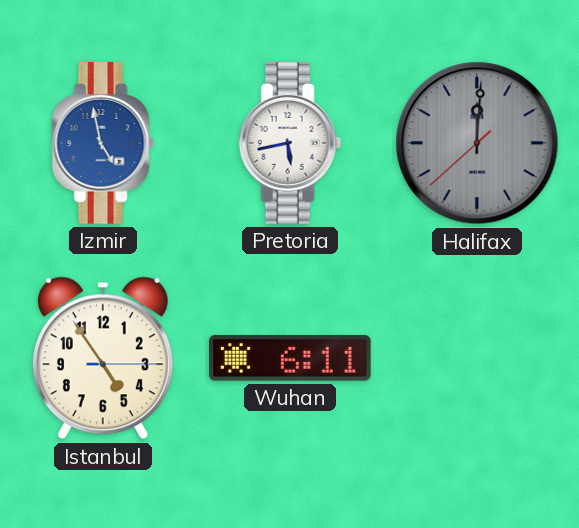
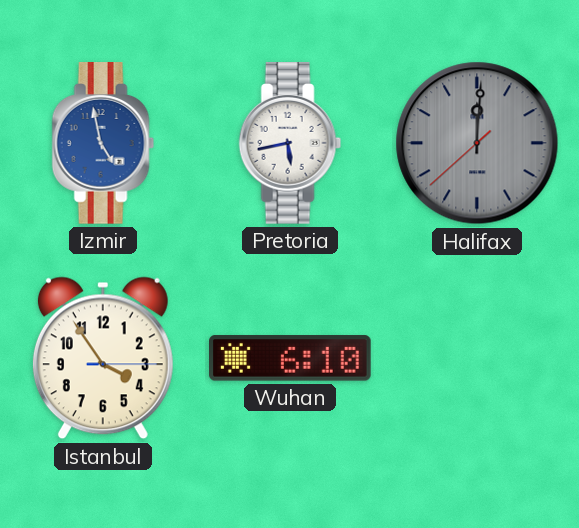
Istanbul: 4:54 -> 3:54
Wuhan: 6:11 -> 6:10
